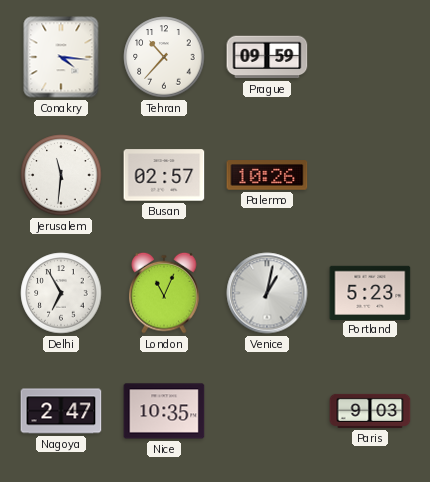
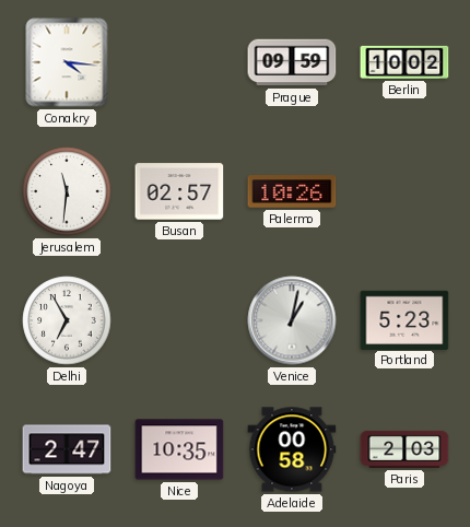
Tehran: 10:37 -> none
Berlin: none -> 10:02
London: 11:04 -> none
Adelaide: none -> 00:58
Paris: 9:03 -> 2:03
